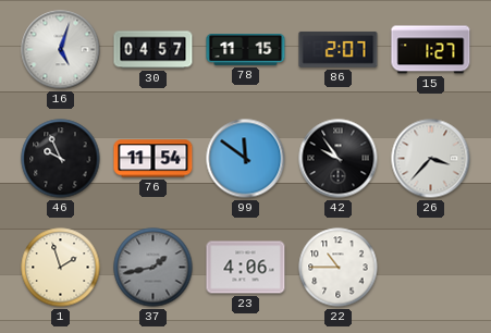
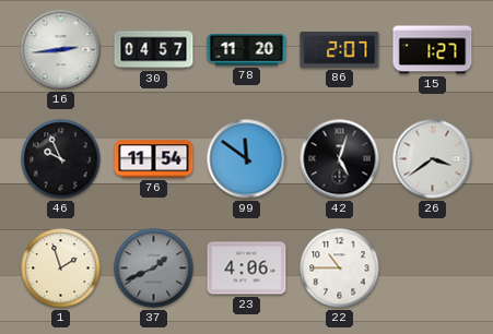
16: 5:03 -> 2:44
78: 11:15 -> 11:20
42: 9:54 -> 5:03
26: 3:37 -> 3:39
37: 1:43 -> 1:41
